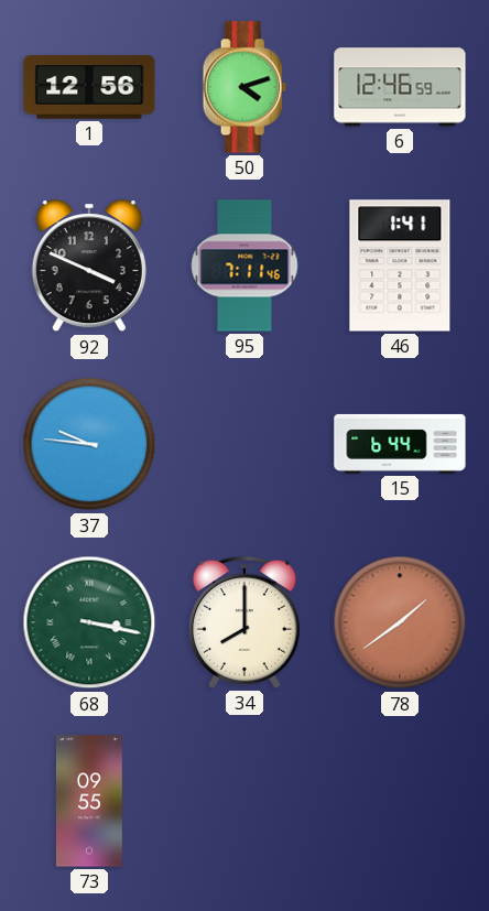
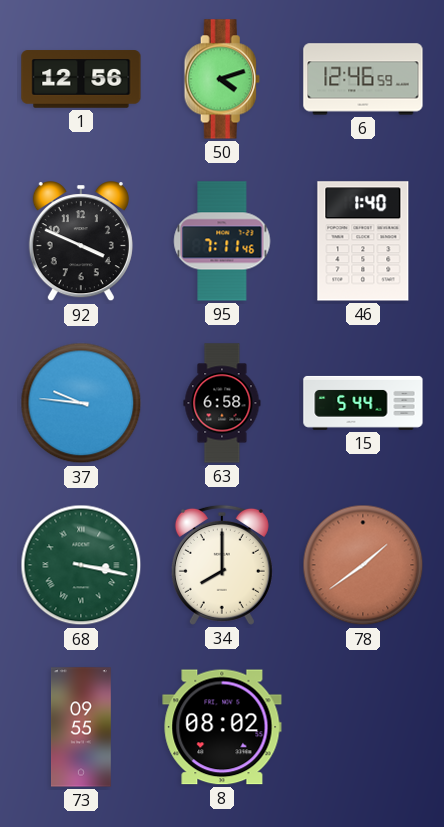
46: 1:41 -> 1:40
63: none -> 6:58
15: 6:44 -> 5:44
8: none -> 08:02
